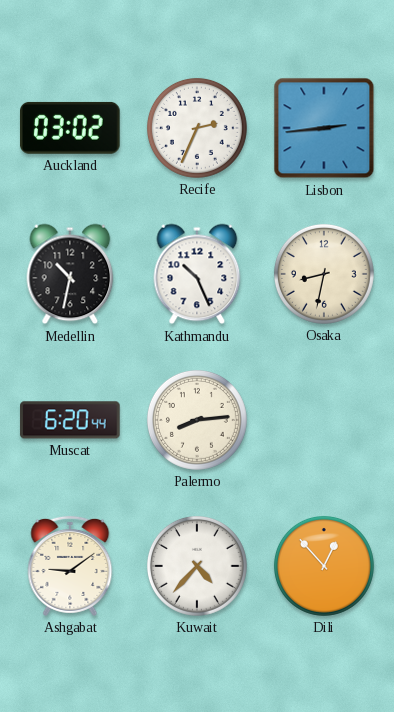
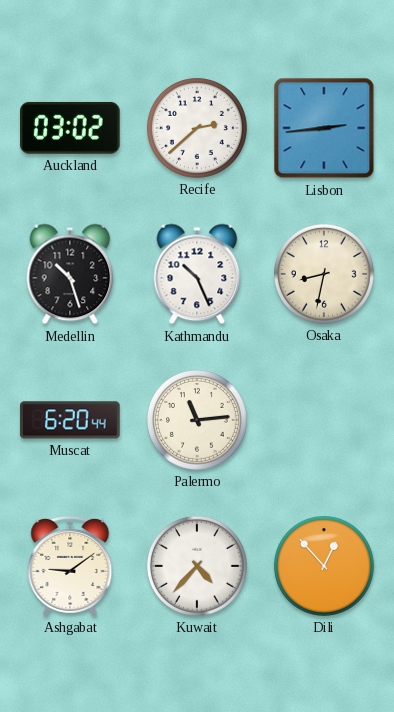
Recife: 2:34 -> 2:38
Medellin: 10:32 -> 10:27
Palermo: 8:14 -> 11:14
